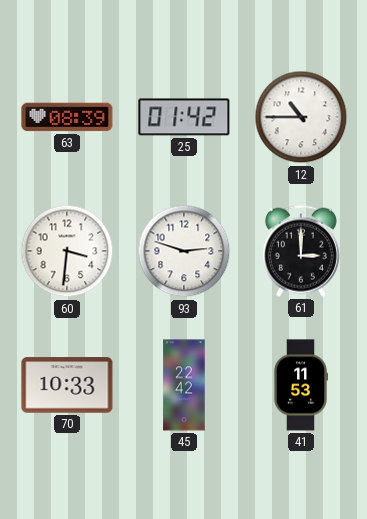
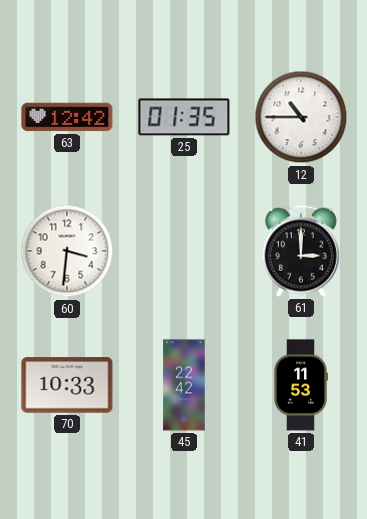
63: 08:39 -> 12:42
25: 01:42 -> 01:35
93: 2:48 -> none
